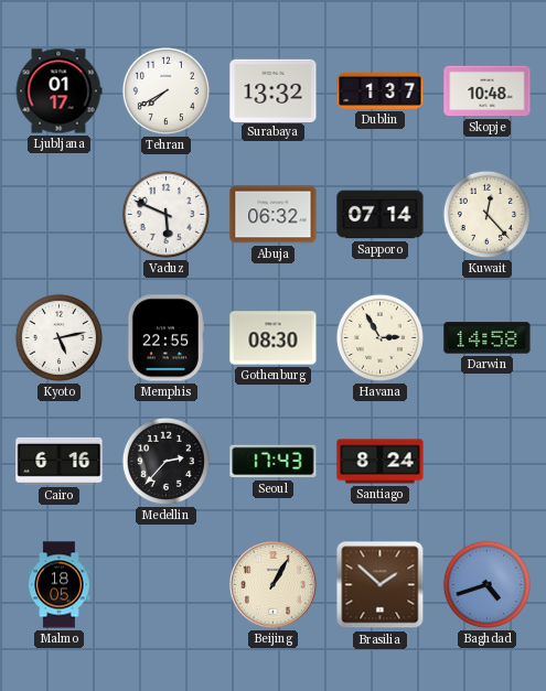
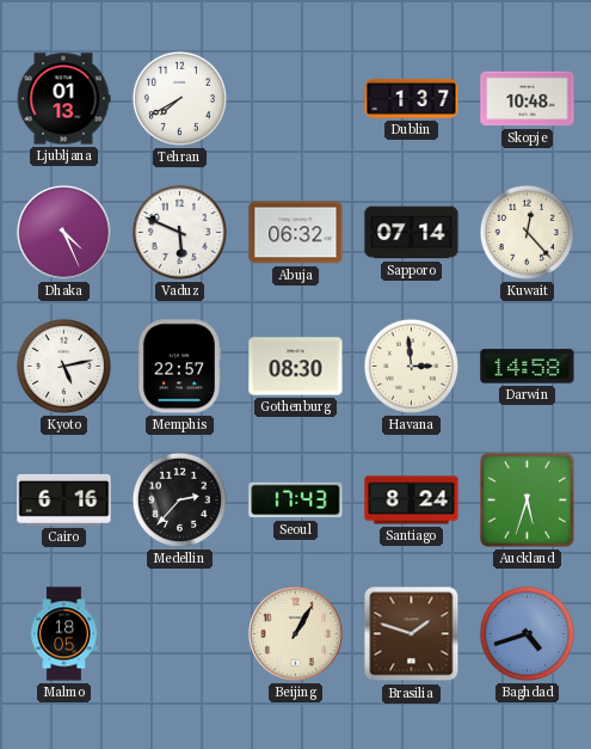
Ljubljana: 01:17 -> 01:13
Surabaya: 13:32 -> none
Dhaka: none -> 4:26
Memphis: 22:55 -> 22:57
Havana: 2:55 -> 2:59
Auckland: none -> 5:33
Brasilia: 1:52 -> 1:48
